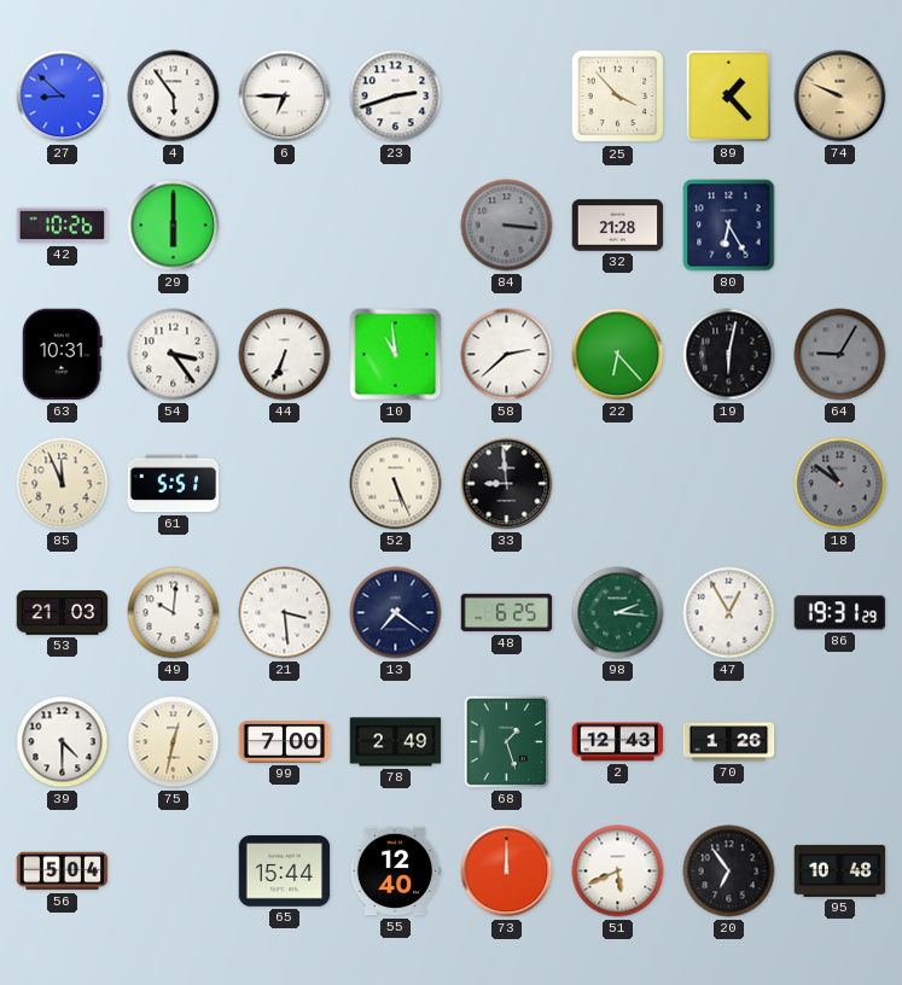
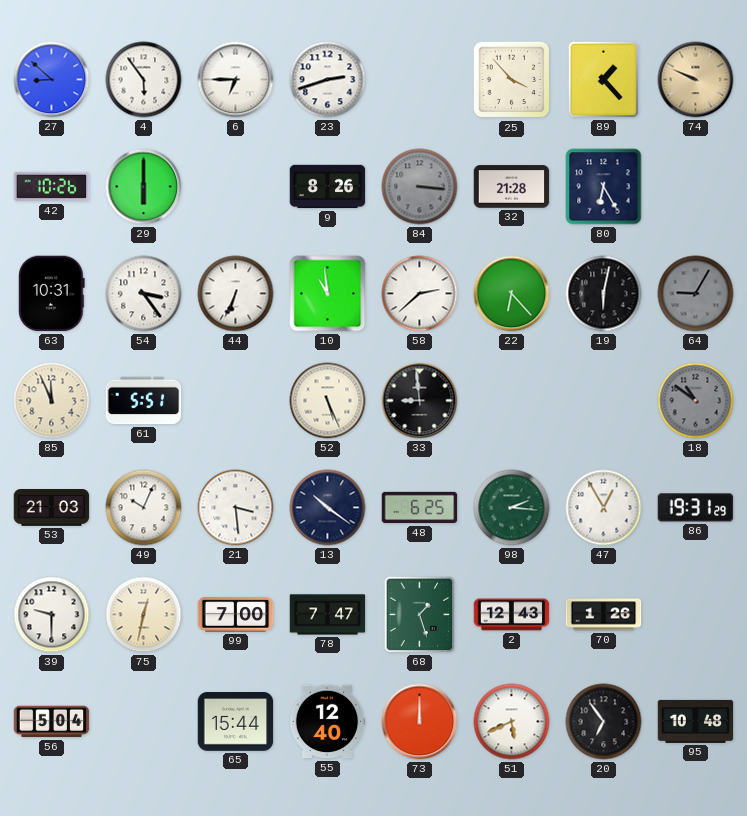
9: none -> 8:26
49: 10:01 -> 10:04
13: 7:21 -> 10:21
39: 4:30 -> 9:30
78: 2:49 -> 7:47
